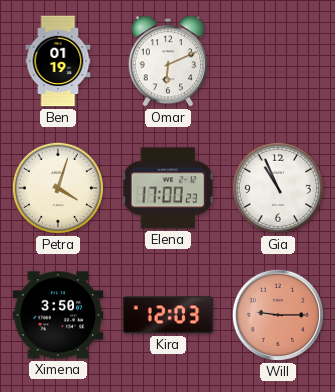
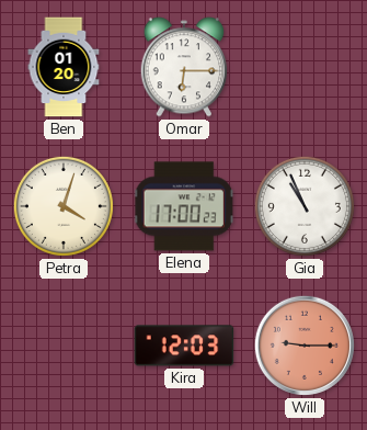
Ben: 01:19 -> 01:20
Omar: 6:11 -> 6:15
Ximena: 3:50 -> none
